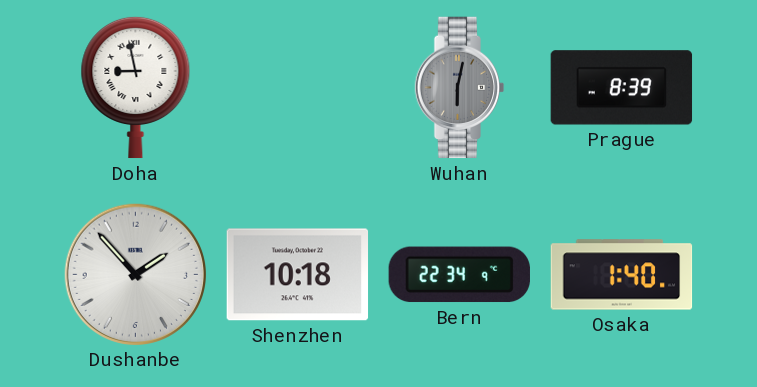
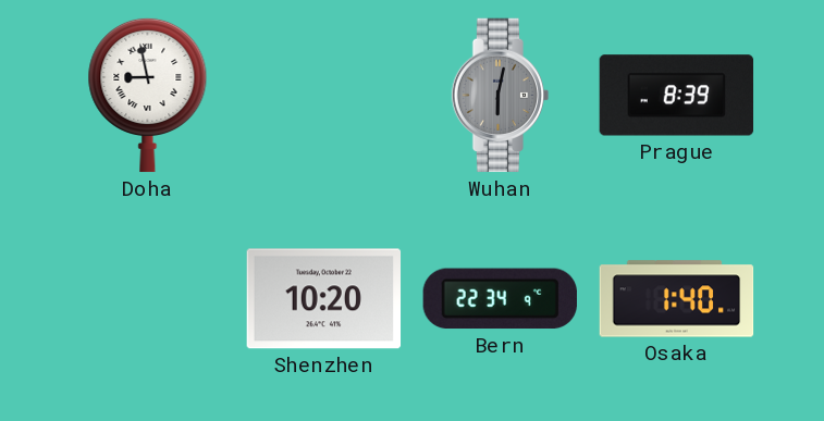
Dushanbe: 1:53 -> none
Shenzhen: 10:18 -> 10:20
